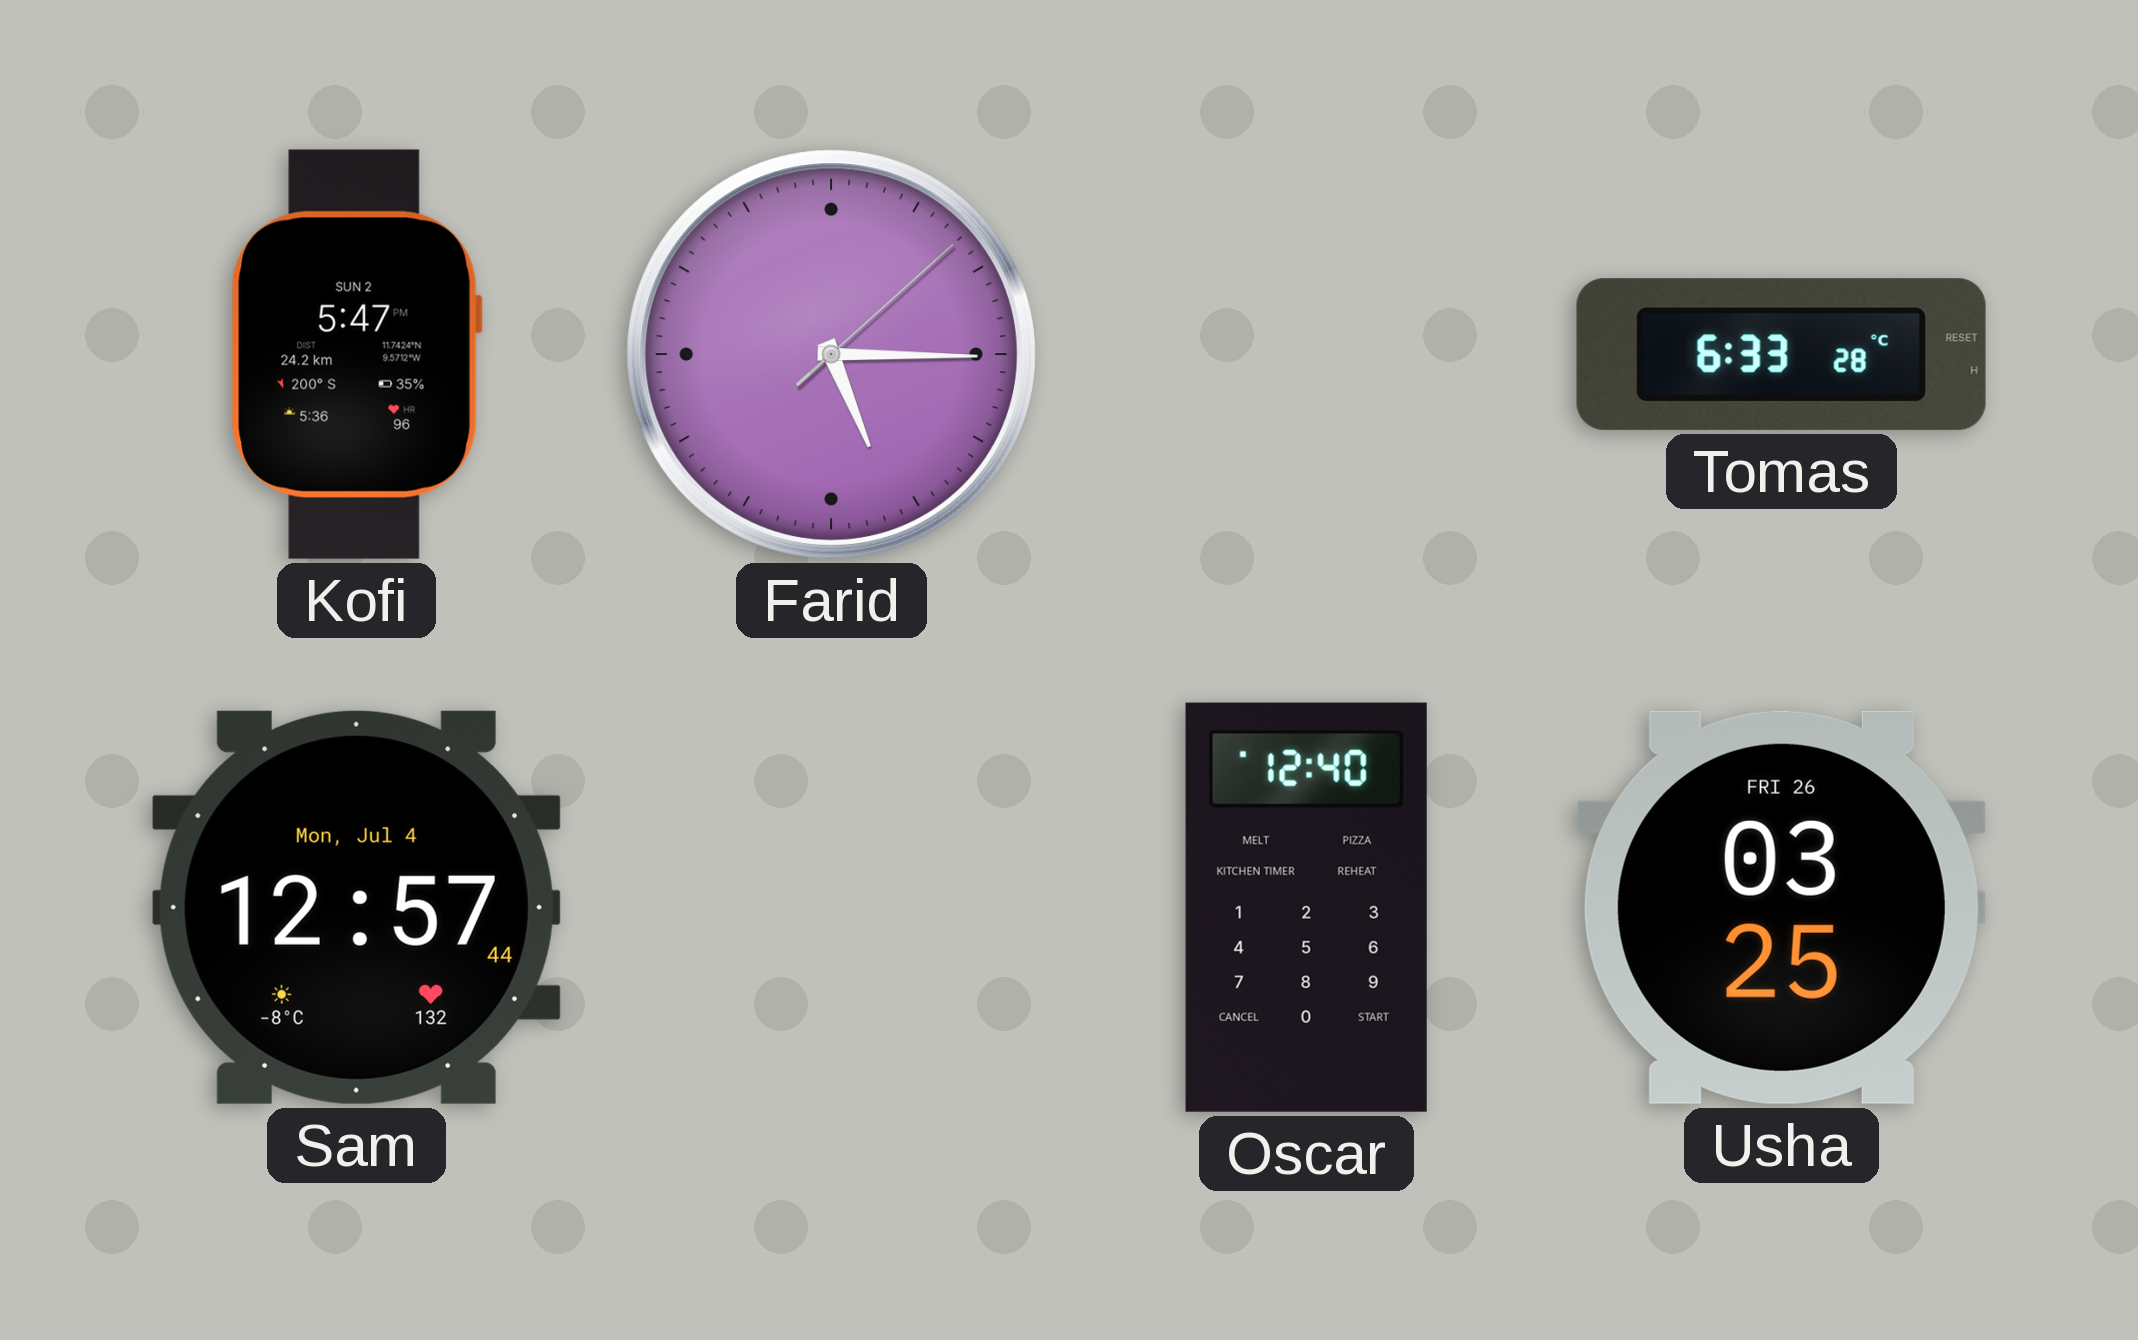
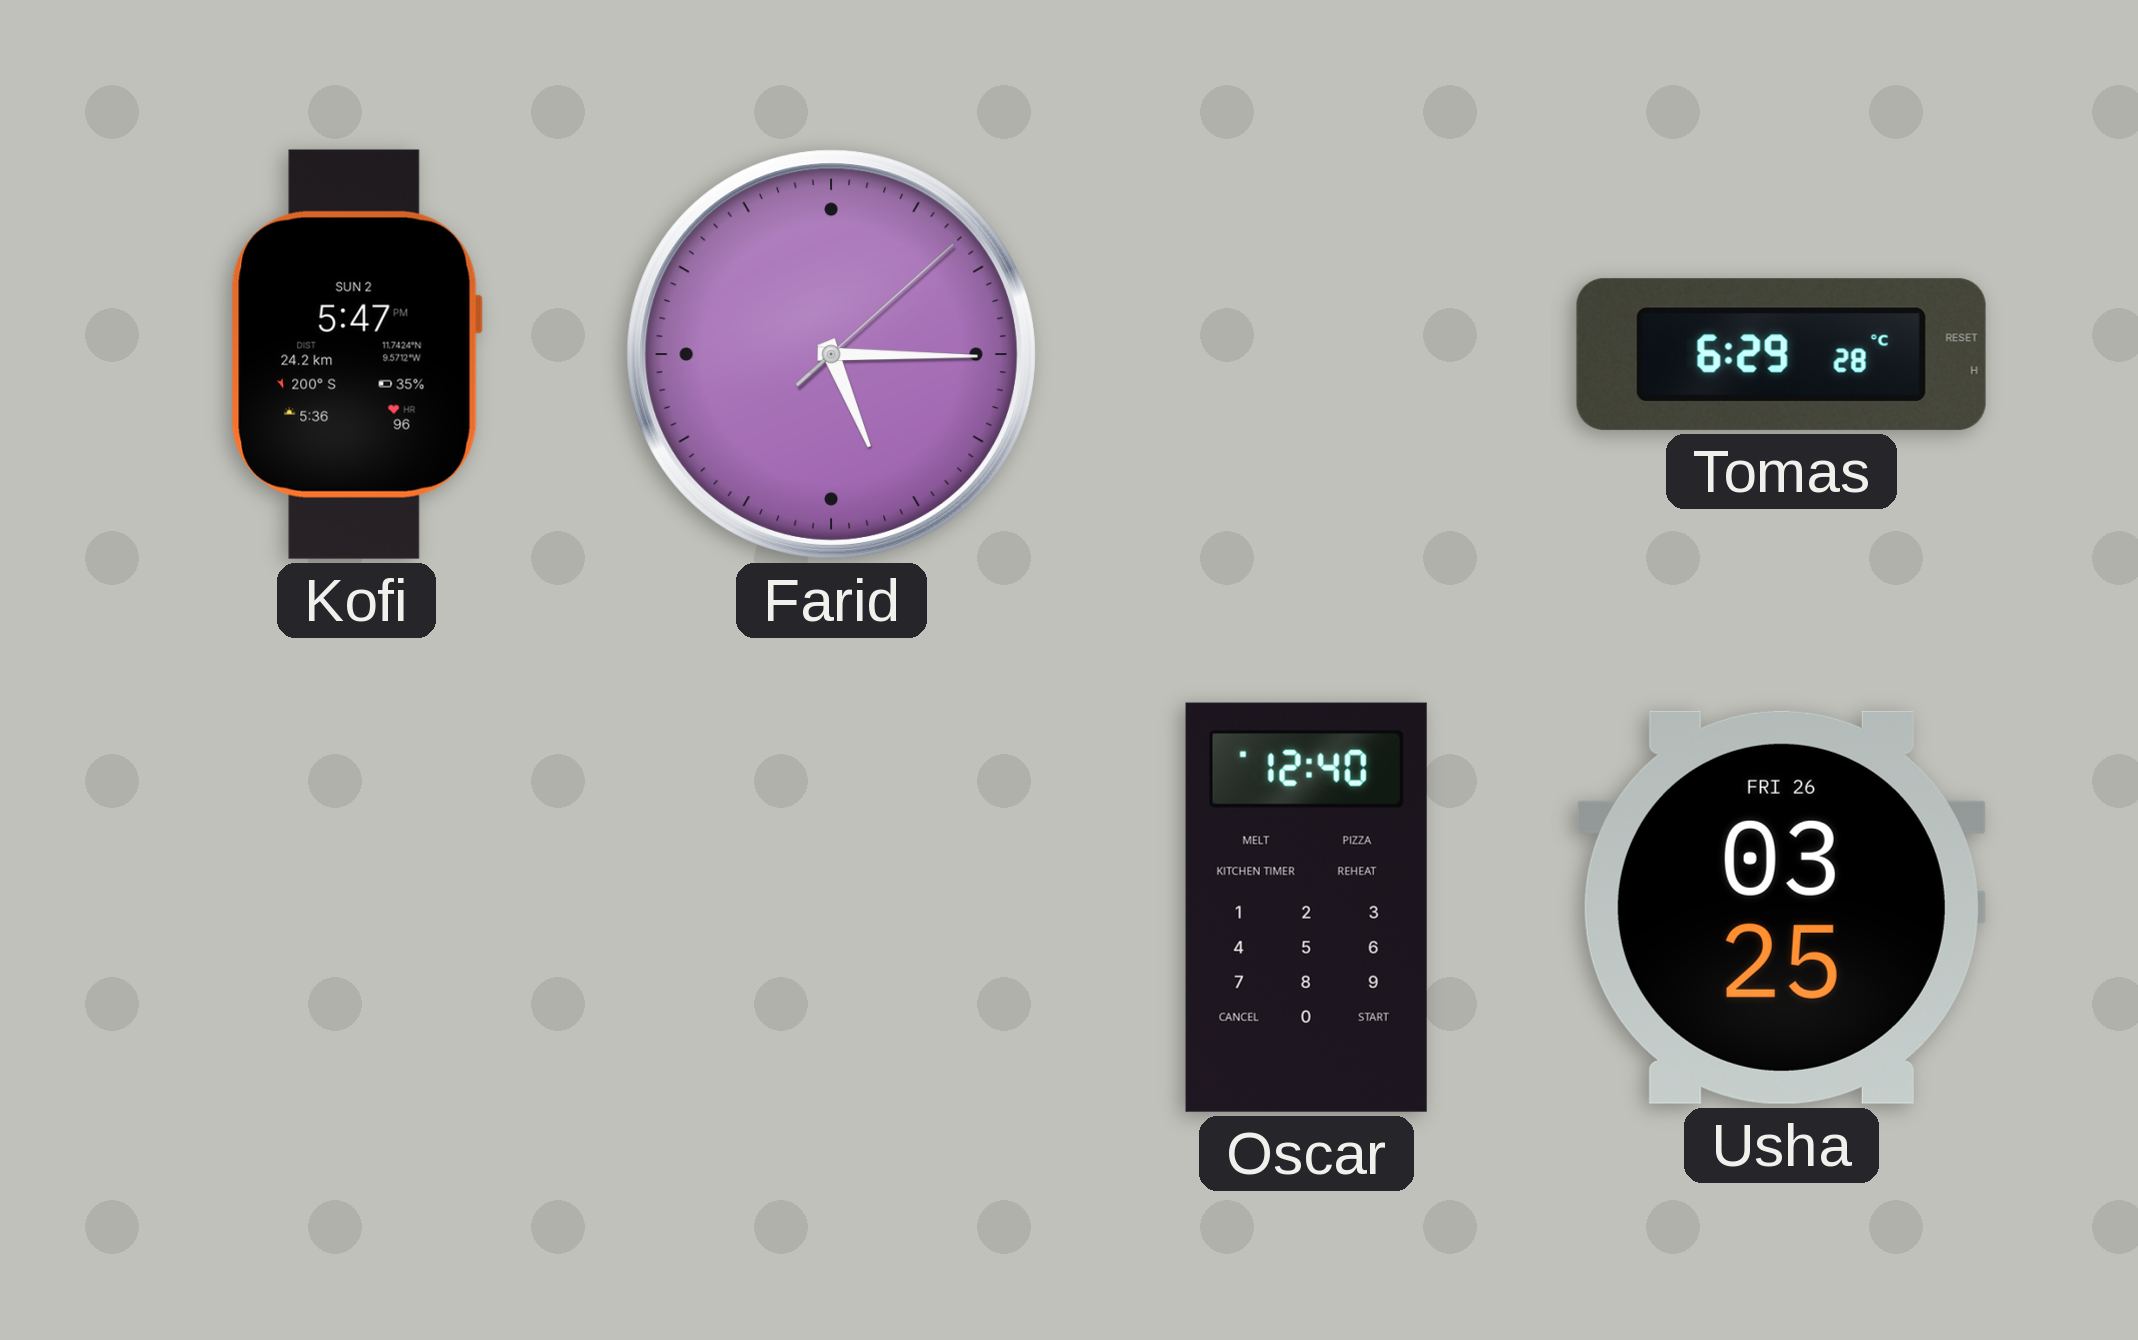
Tomas: 6:33 -> 6:29
Sam: 12:57 -> none
